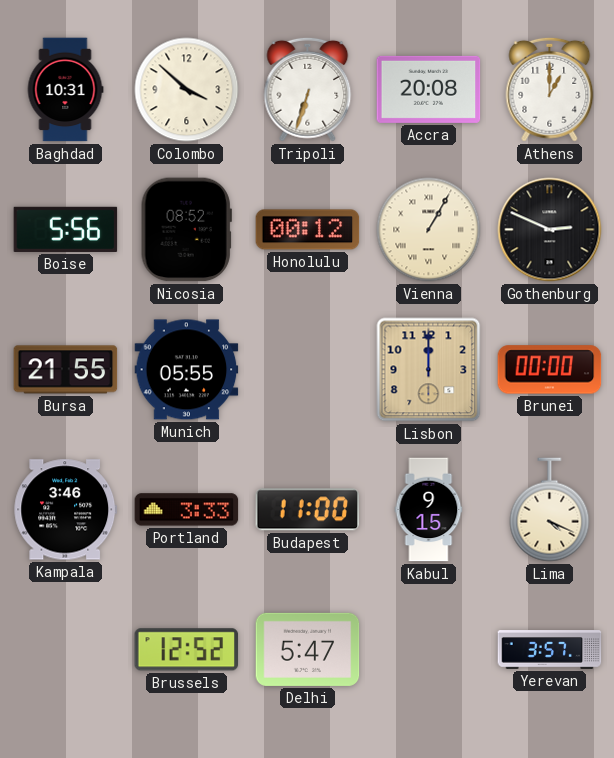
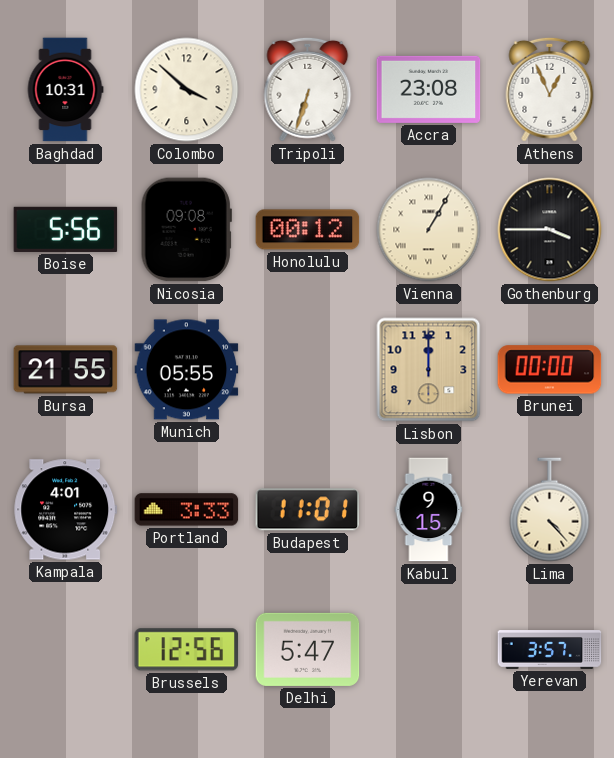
Accra: 20:08 -> 23:08
Athens: 1:00 -> 12:56
Nicosia: 08:52 -> 09:08
Gothenburg: 2:49 -> 3:45
Kampala: 3:46 -> 4:01
Budapest: 11:00 -> 11:01
Lima: 4:19 -> 4:23
Brussels: 12:52 -> 12:56
